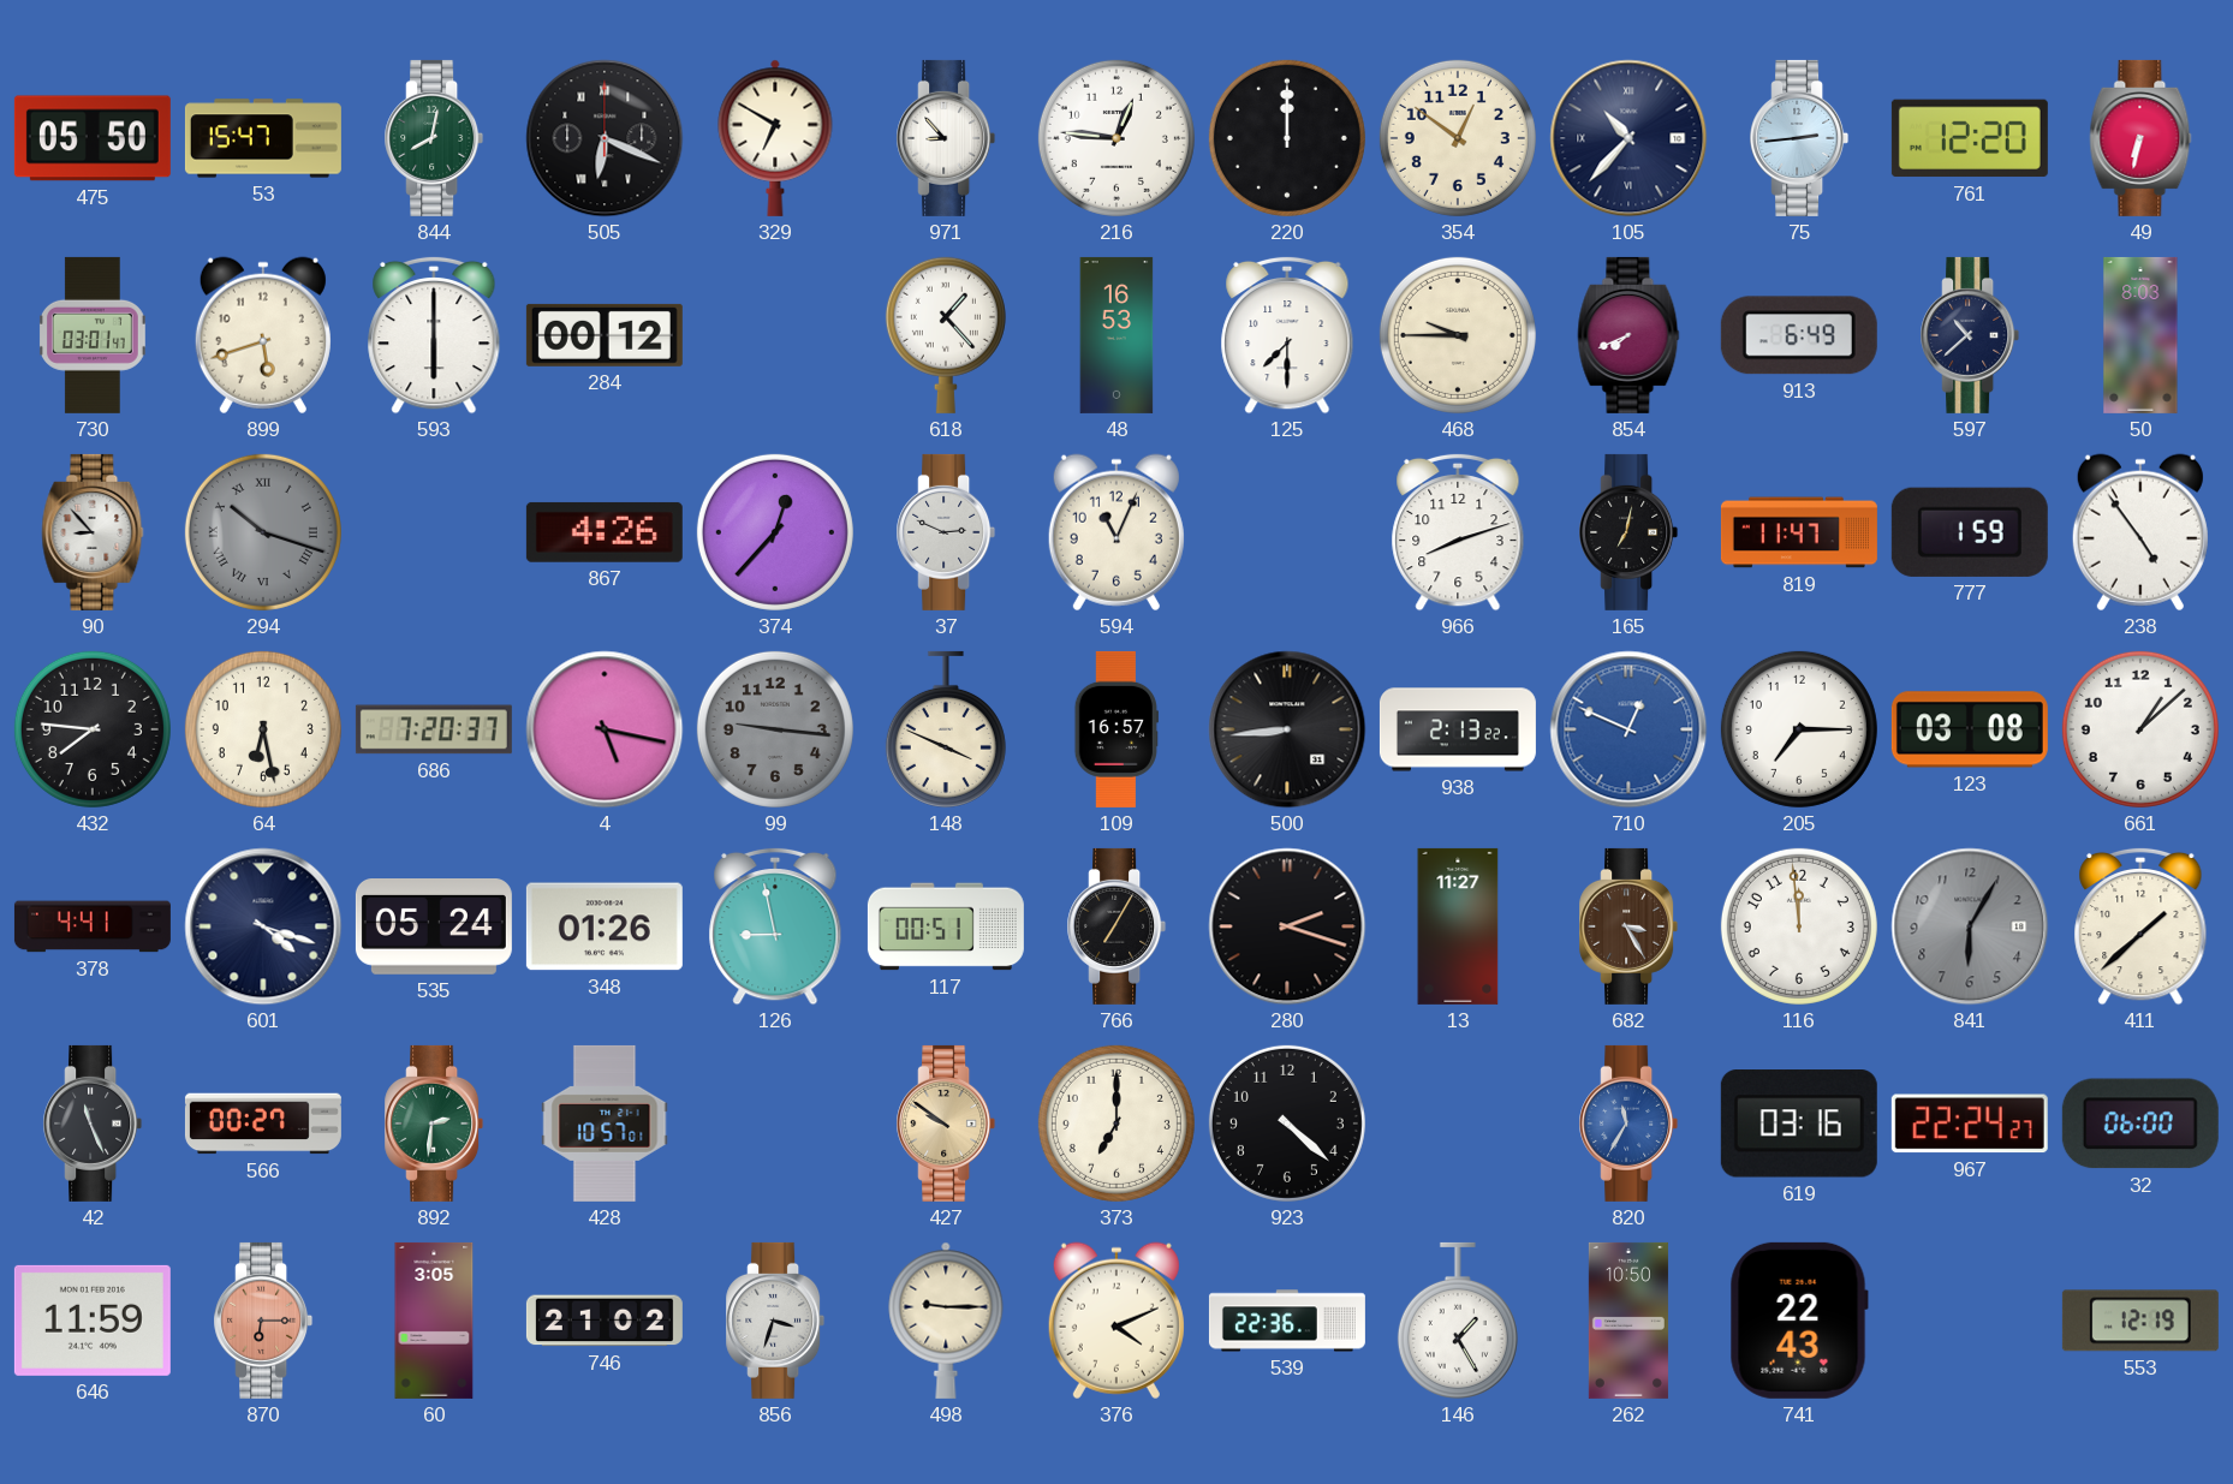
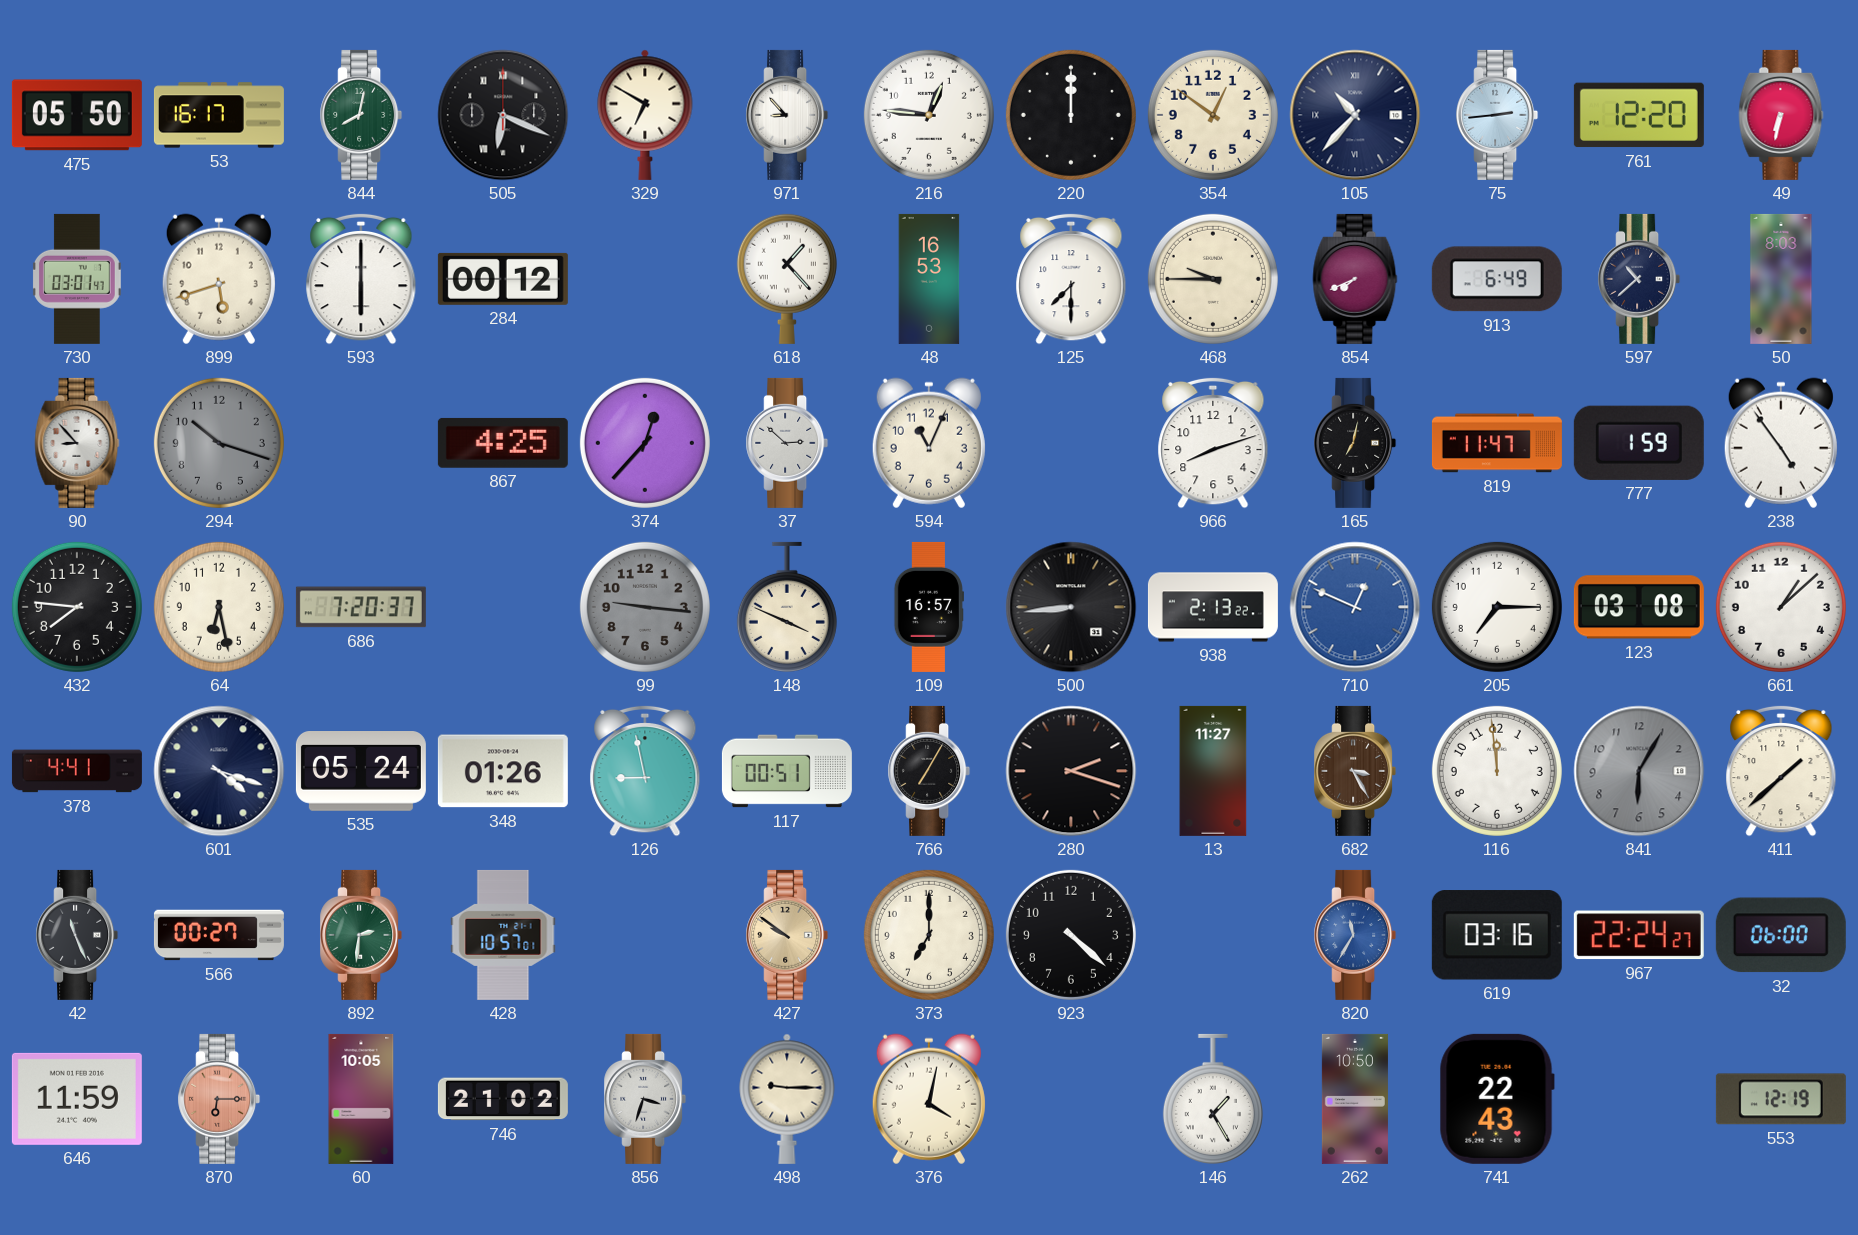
53: 15:47 -> 16:17
294 numerals: Roman -> Arabic
867: 4:26 -> 4:25
37: 2:49 -> 2:52
4: 5:17 -> none
60: 3:05 -> 10:05
376: 4:11 -> 4:02
539: 22:36 -> none
